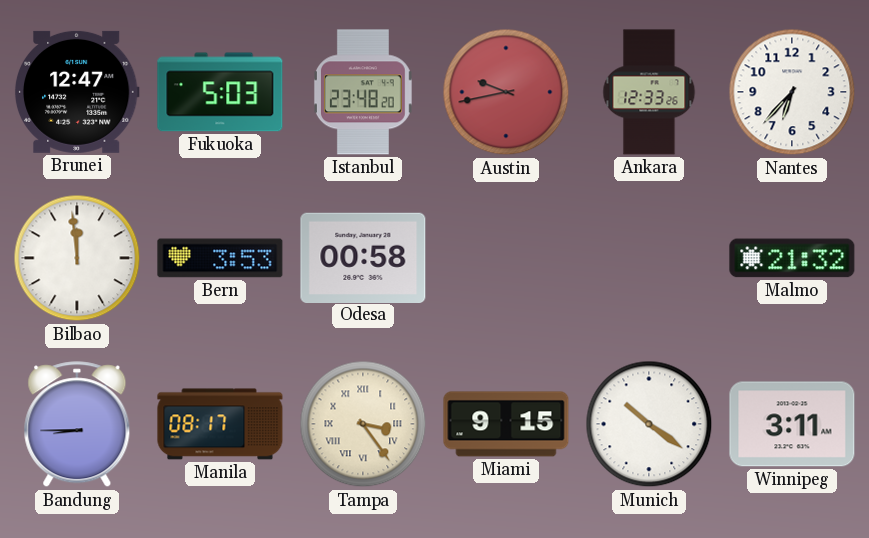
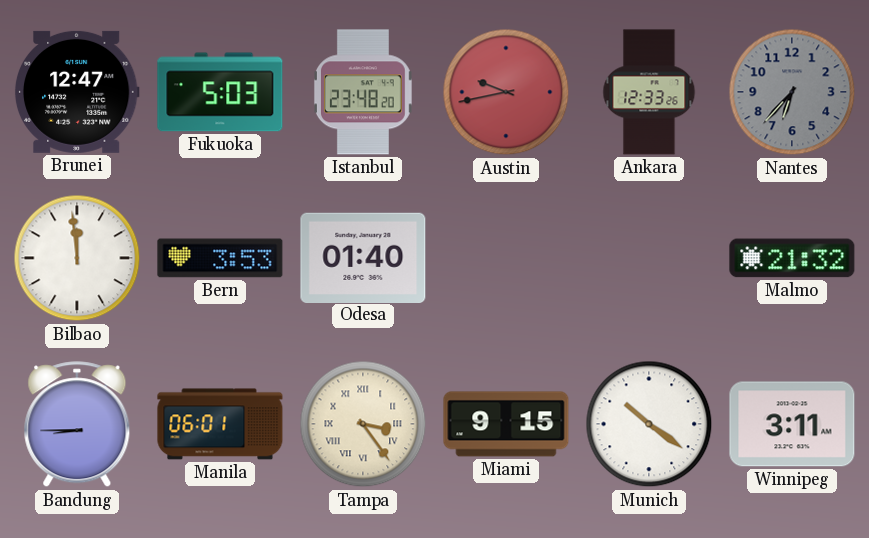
Nantes dial: white -> grey
Odesa: 00:58 -> 01:40
Manila: 08:17 -> 06:01
